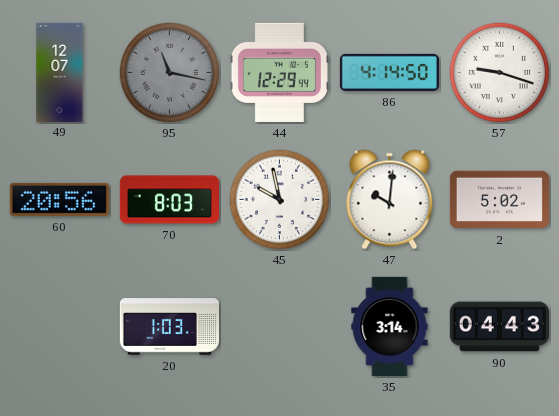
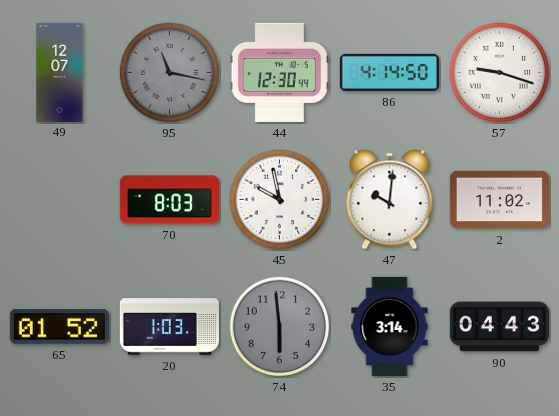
44: 12:29 -> 12:30
60: 20:56 -> none
2: 5:02 -> 11:02
65: none -> 01:52
74: none -> 5:59
